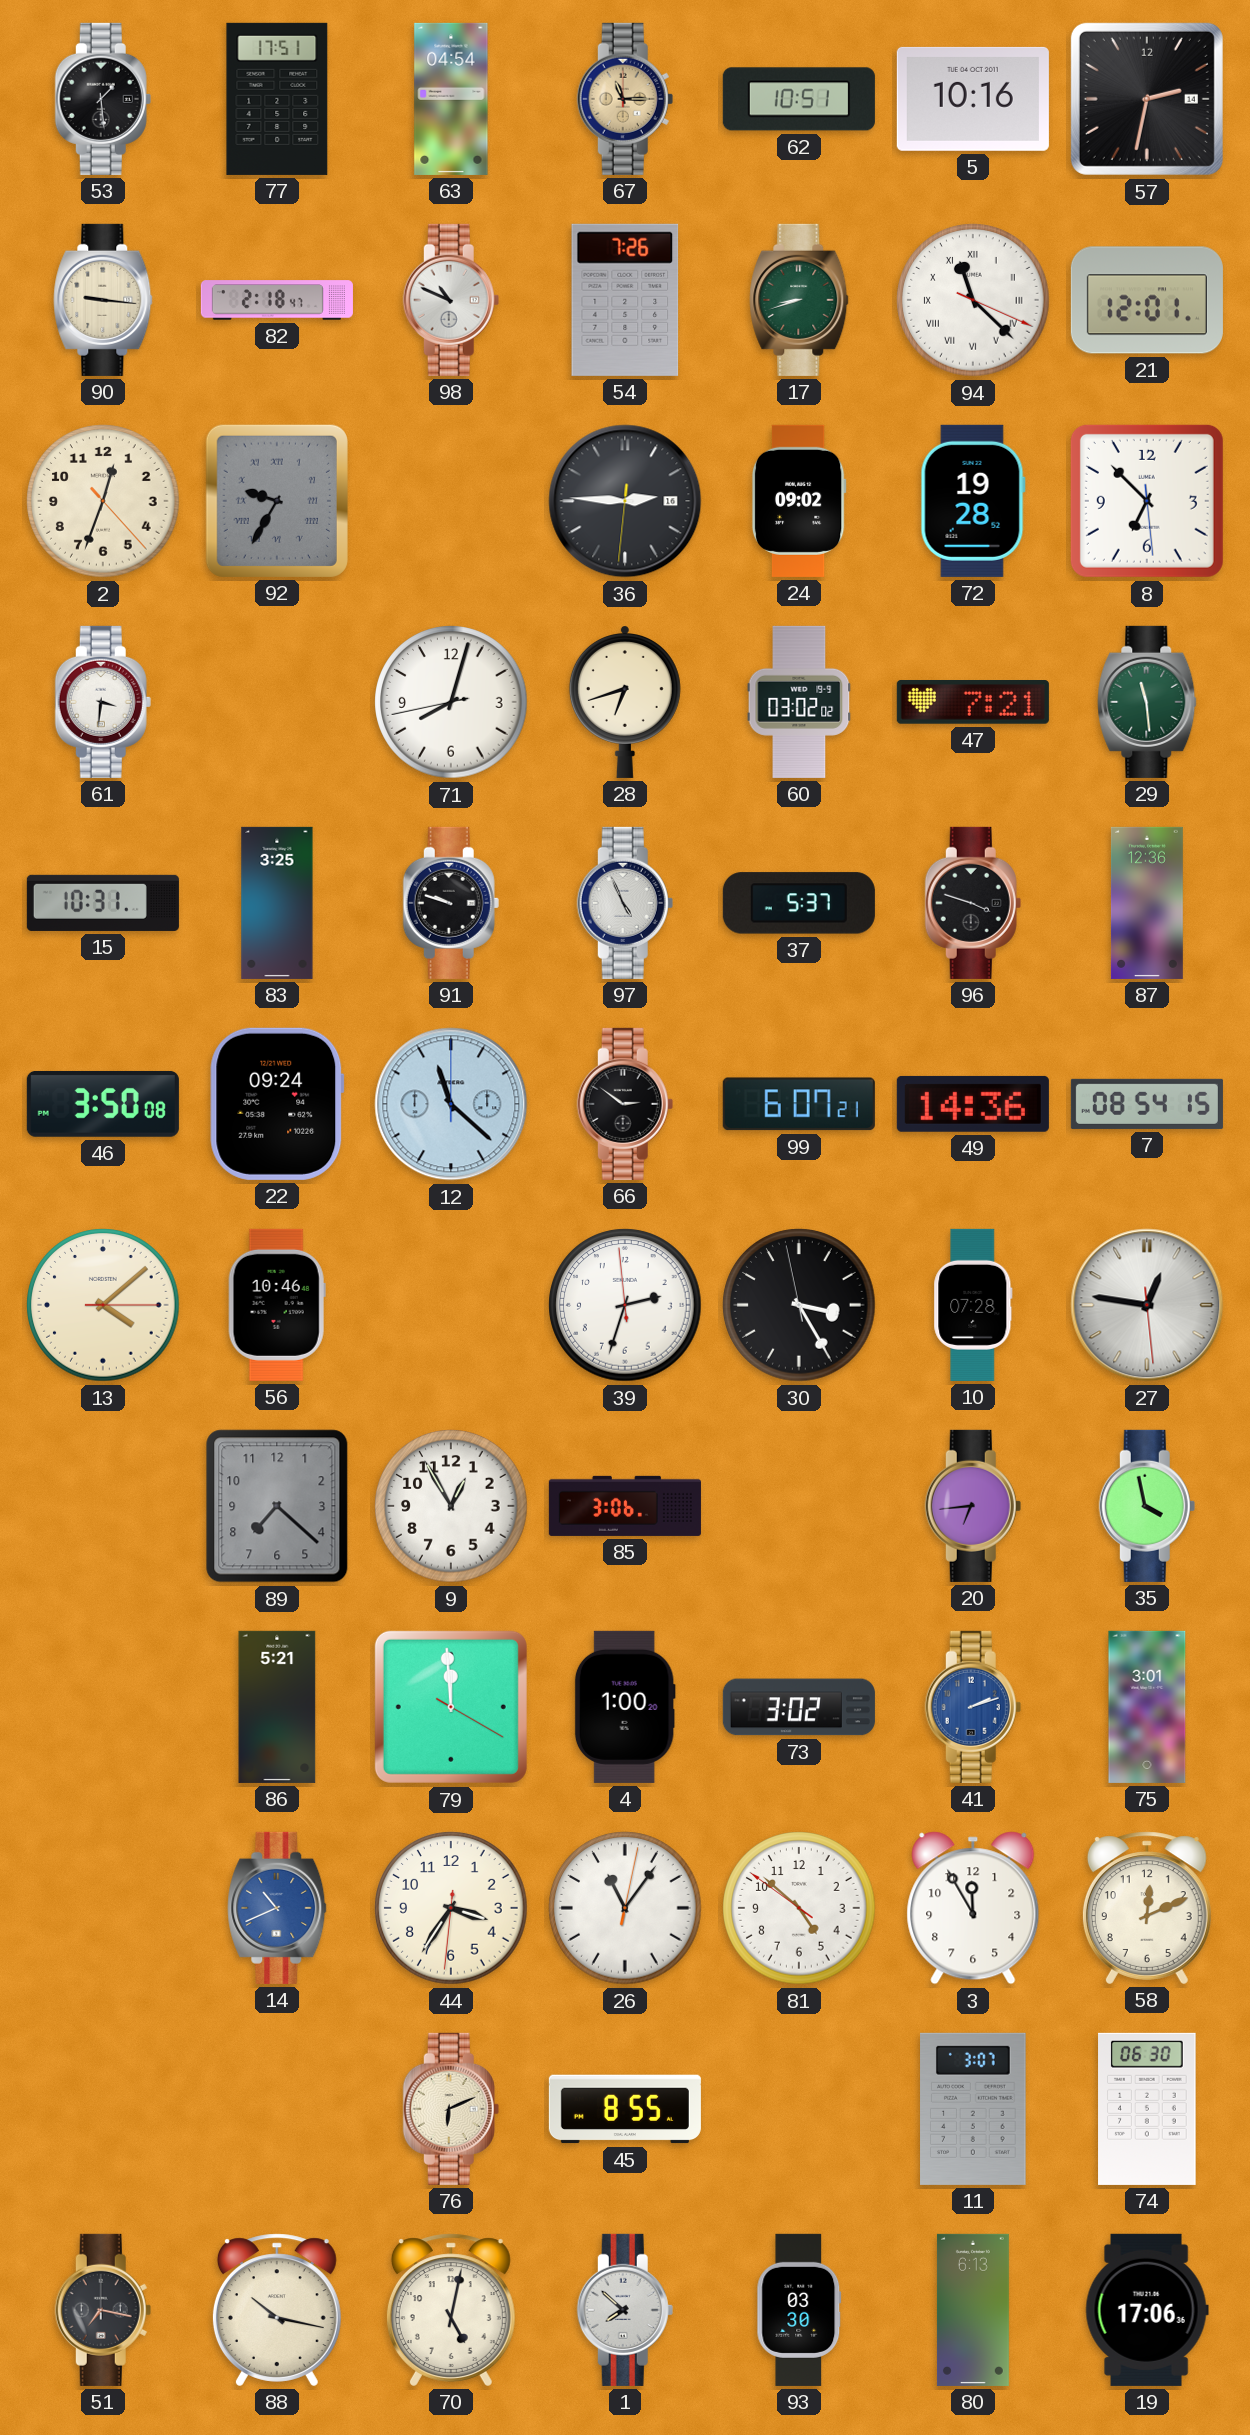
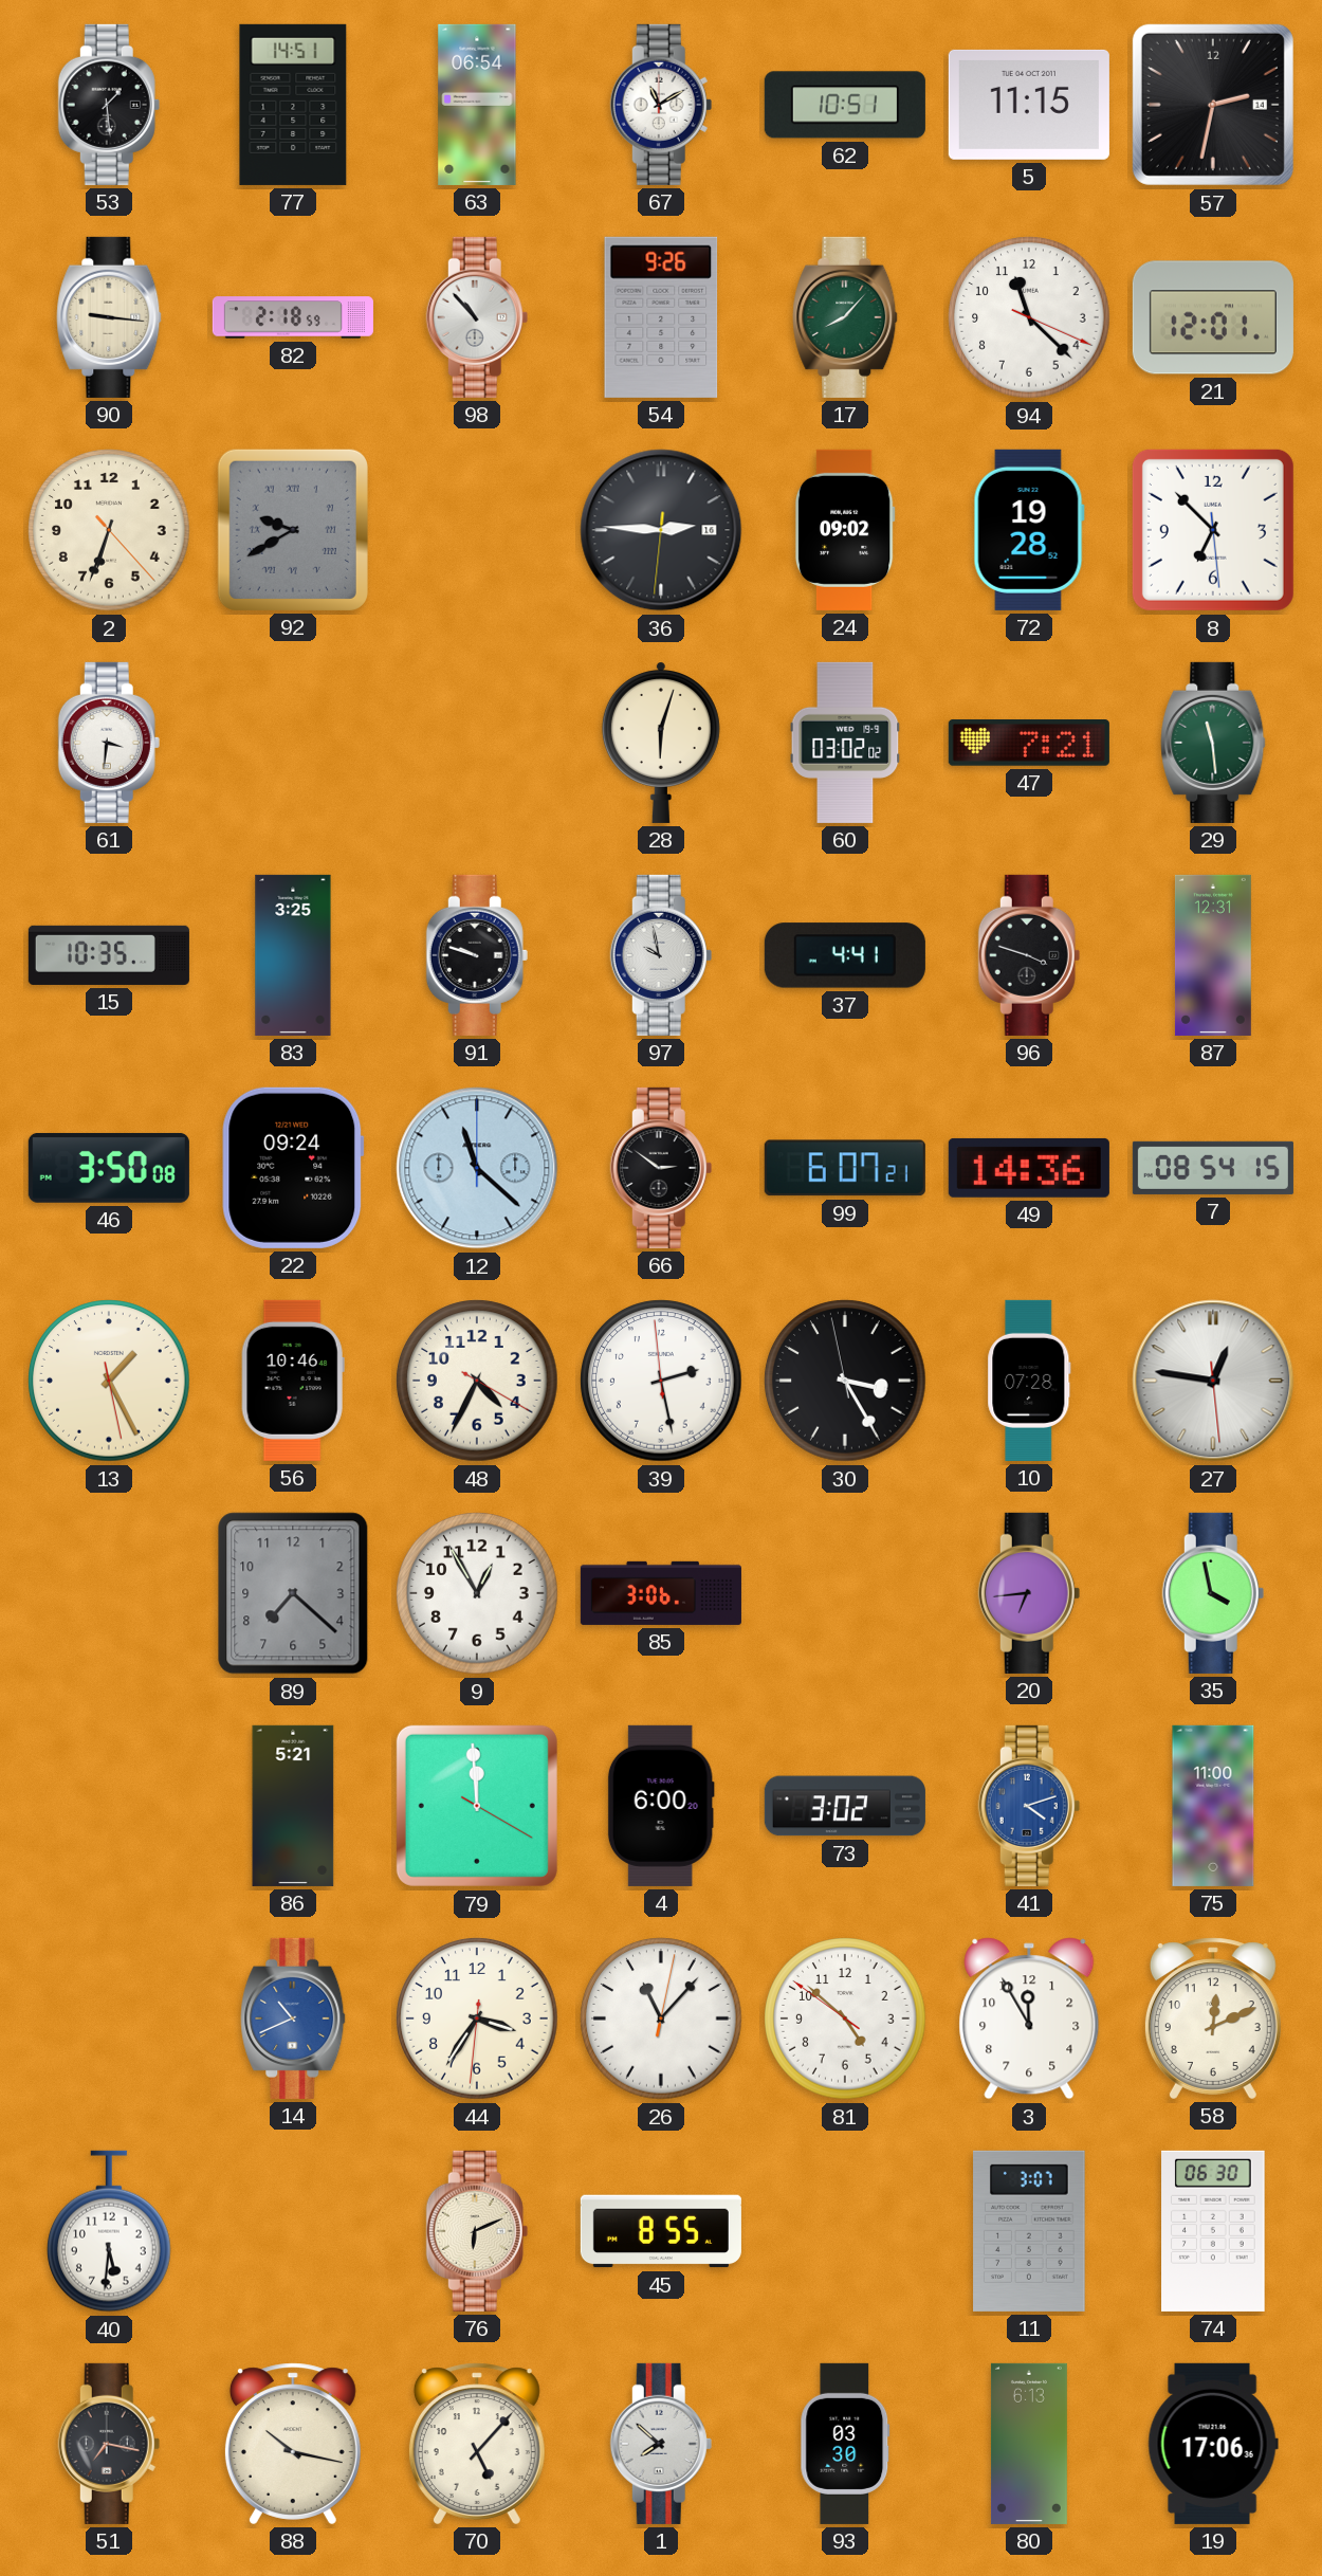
77: 17:51 -> 14:51
63: 04:54 -> 06:54
67: 11:15 -> 11:10
67 dial: champagne -> white
5: 10:16 -> 11:15
82: 2:18:47 -> 2:18:59
98: 10:49 -> 10:53
54: 7:26 -> 9:26
17: 8:42 -> 8:07
94 numerals: Roman -> Arabic
2: 12:33 -> 6:33
92: 9:35 -> 9:40
71: 8:02 -> none
28: 6:42 -> 6:03
15: 10:31 -> 10:35
97: 4:56 -> 9:58
37: 5:37 -> 4:41
87: 12:36 -> 12:31
13: 4:08 -> 1:25
48: none -> 4:34
39: 2:32 -> 2:27
4: 1:00 -> 6:00
41: 2:12 -> 4:12
75: 3:01 -> 11:00
26: 11:06 -> 11:07
40: none -> 5:31
70: 5:02 -> 5:07
